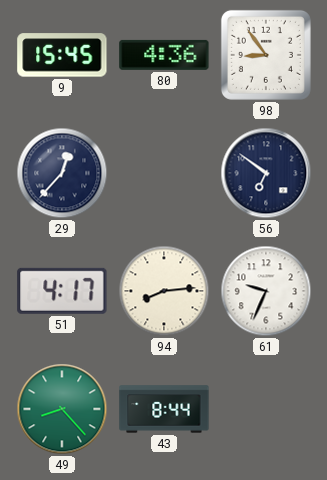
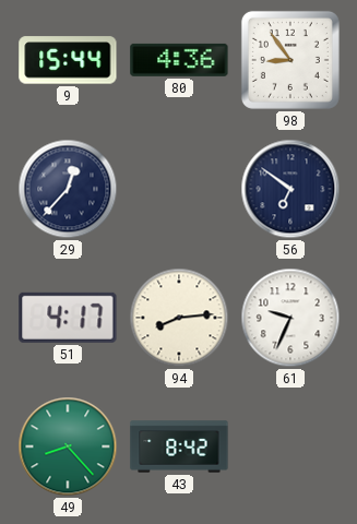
9: 15:45 -> 15:44
43: 8:44 -> 8:42
